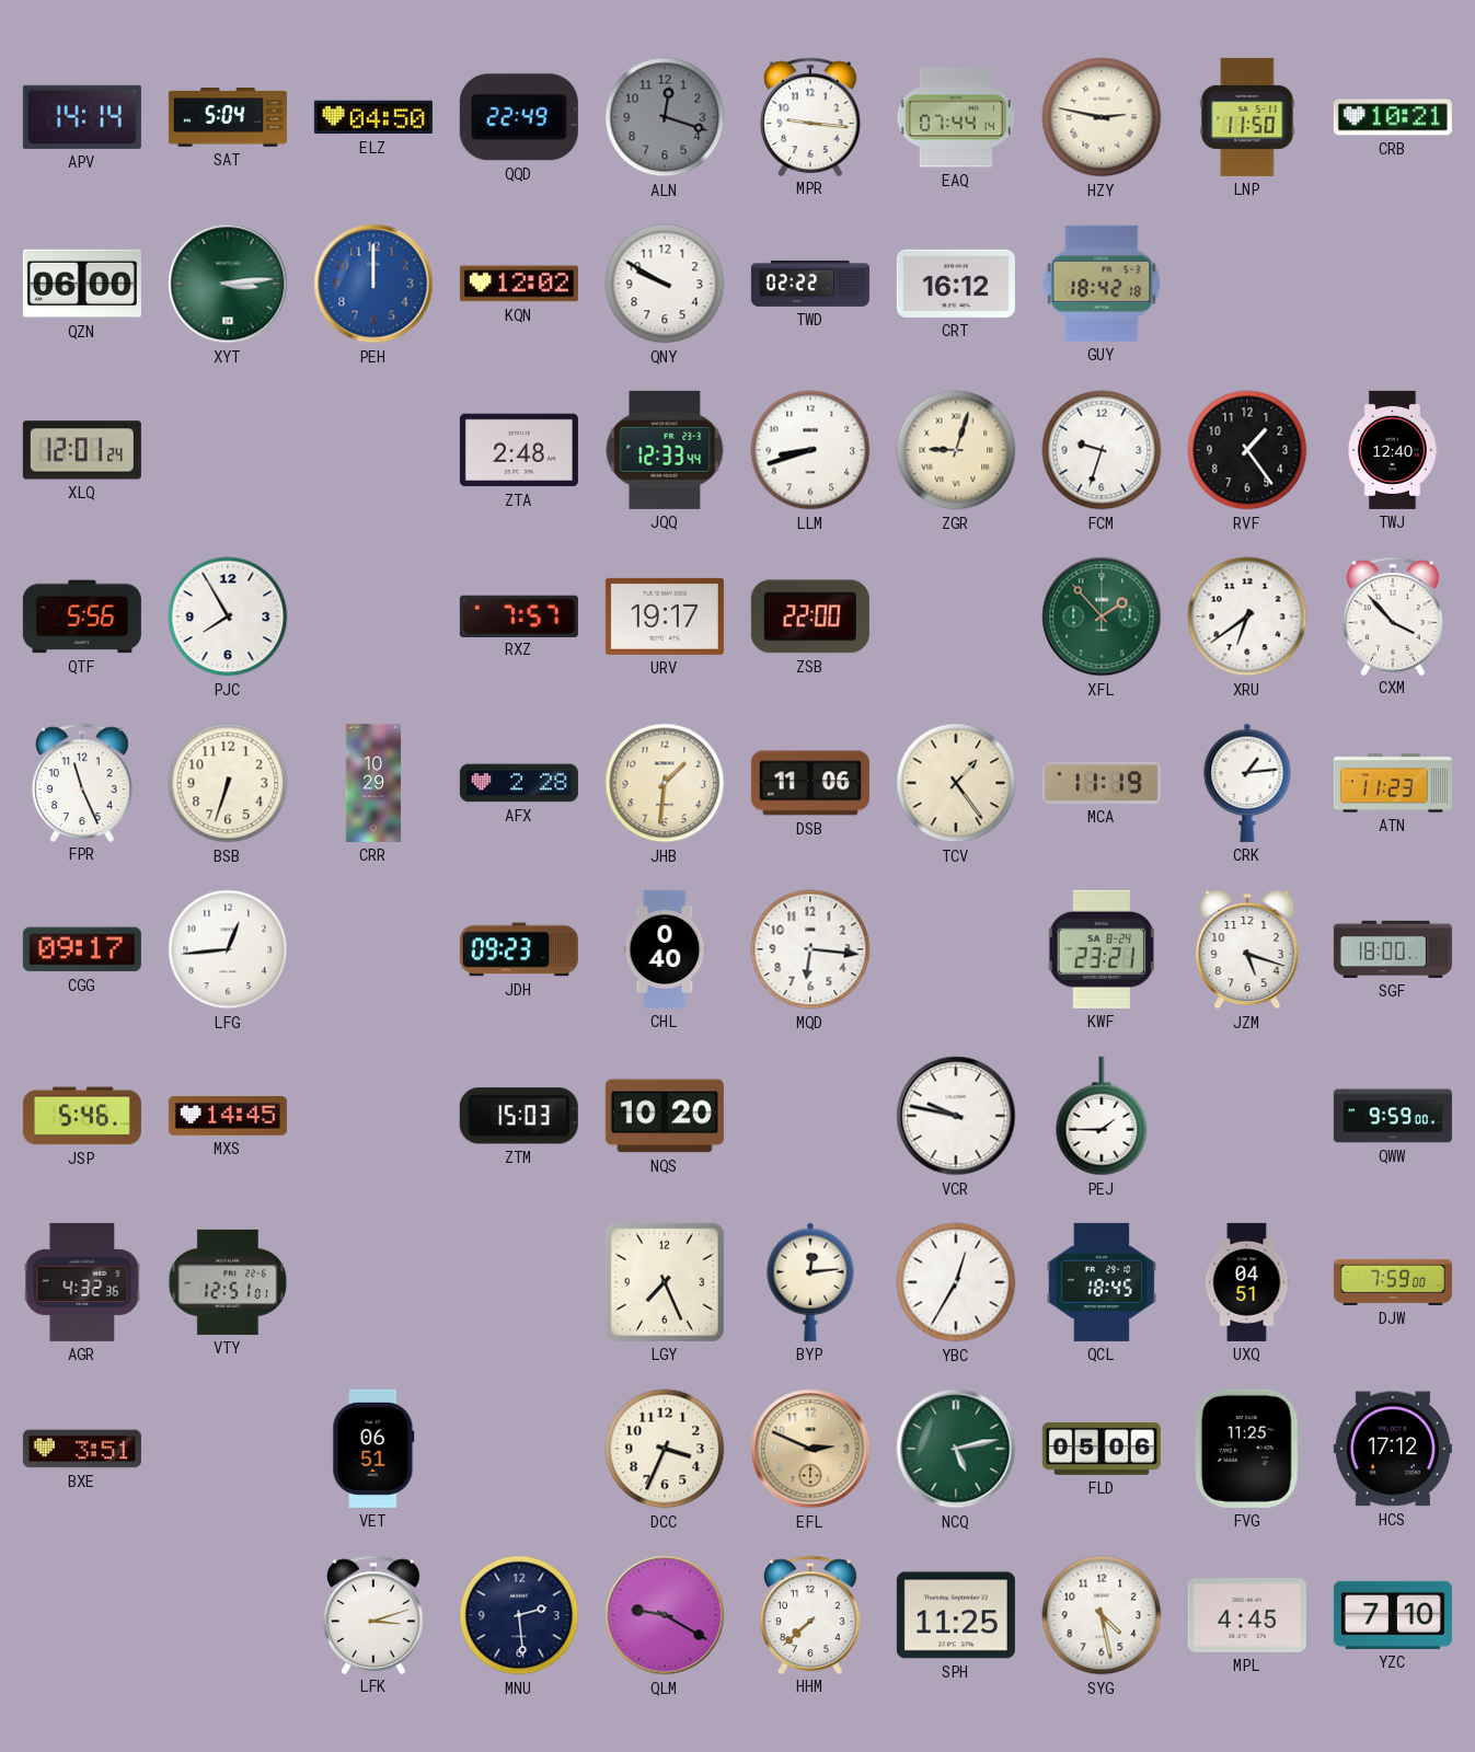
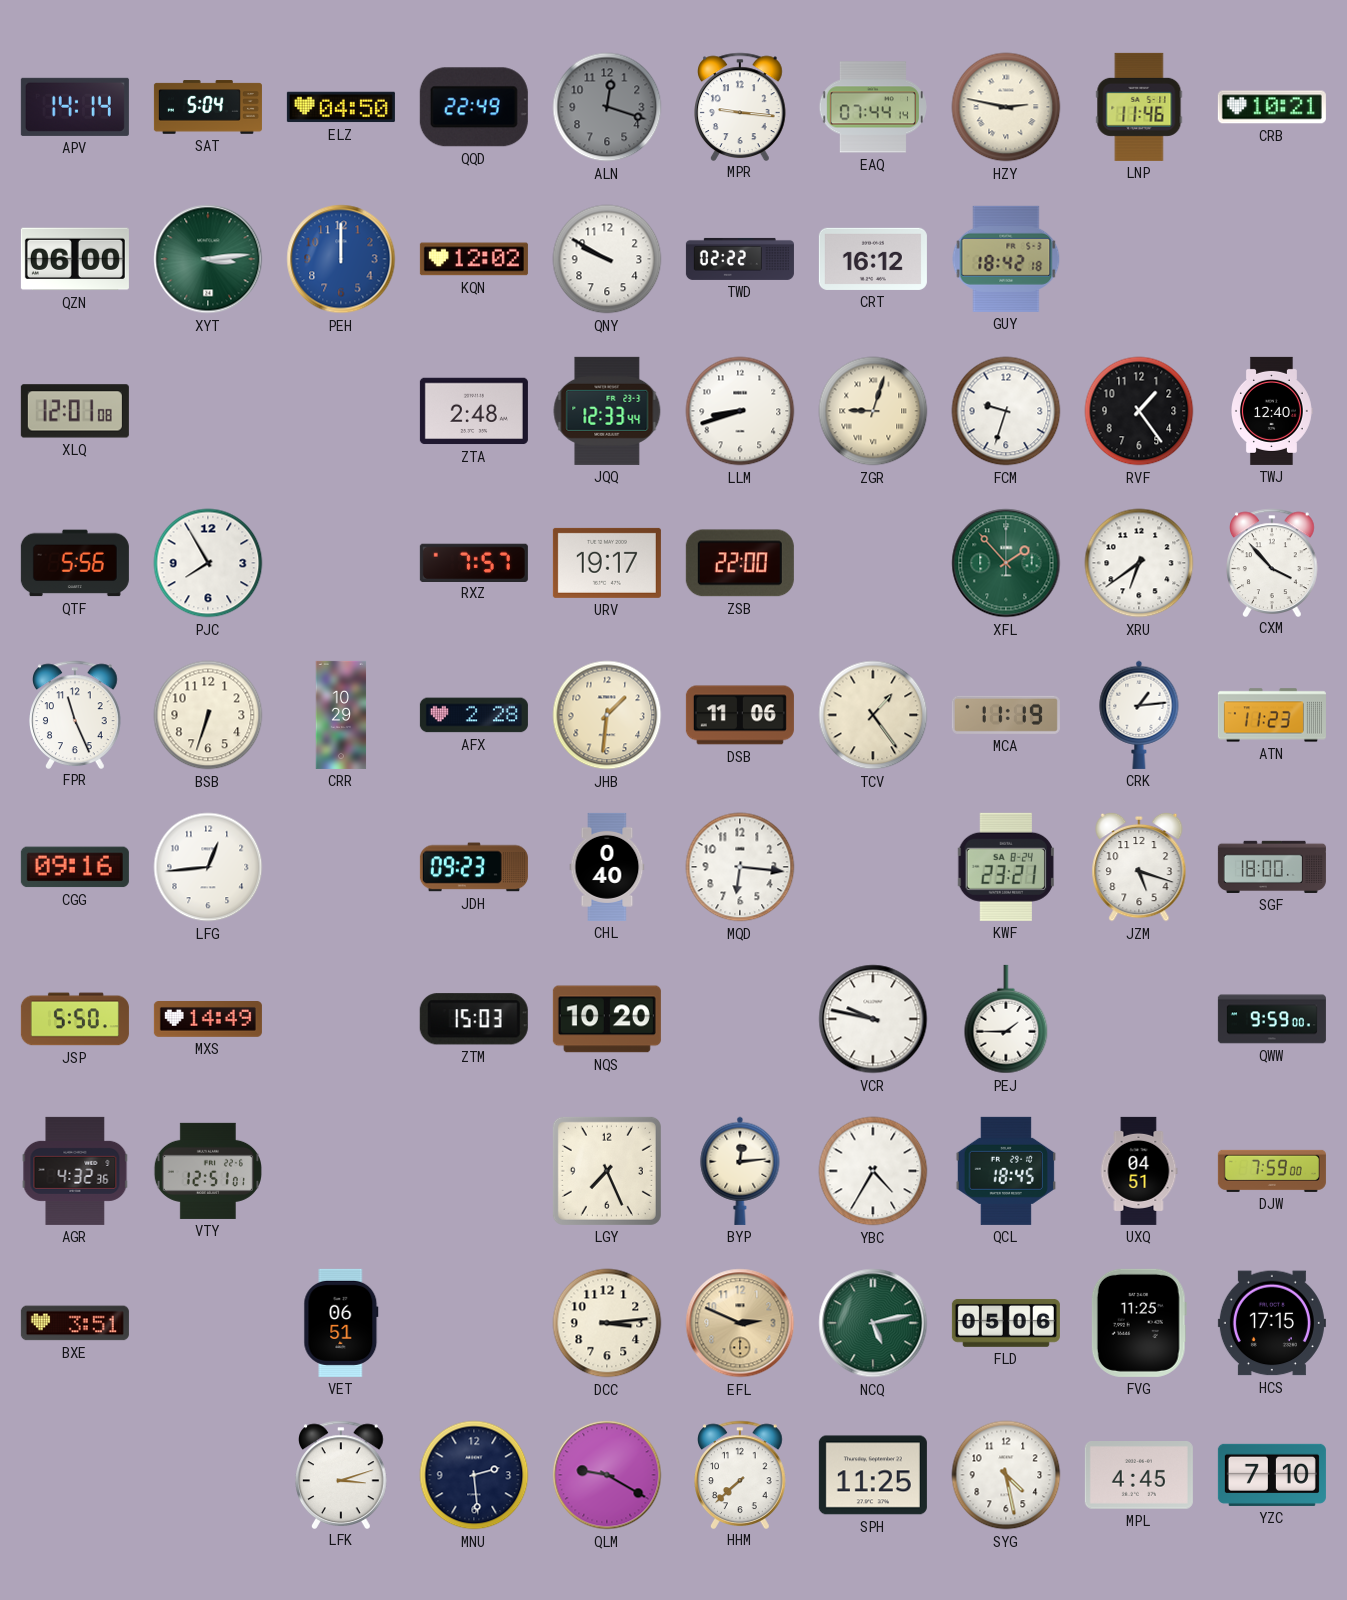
LNP: 11:50 -> 11:46
XLQ: 12:01:24 -> 12:01:08
CGG: 09:17 -> 09:16
JSP: 5:46 -> 5:50
MXS: 14:45 -> 14:49
YBC: 12:35 -> 4:35
DCC: 3:34 -> 3:14
HCS: 17:12 -> 17:15
